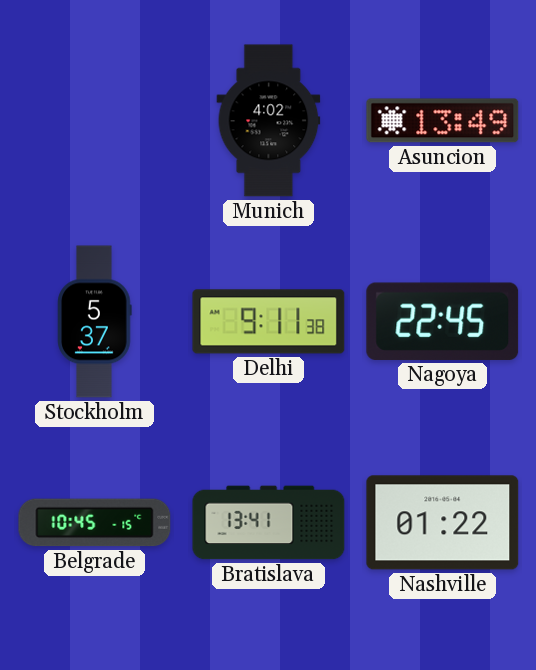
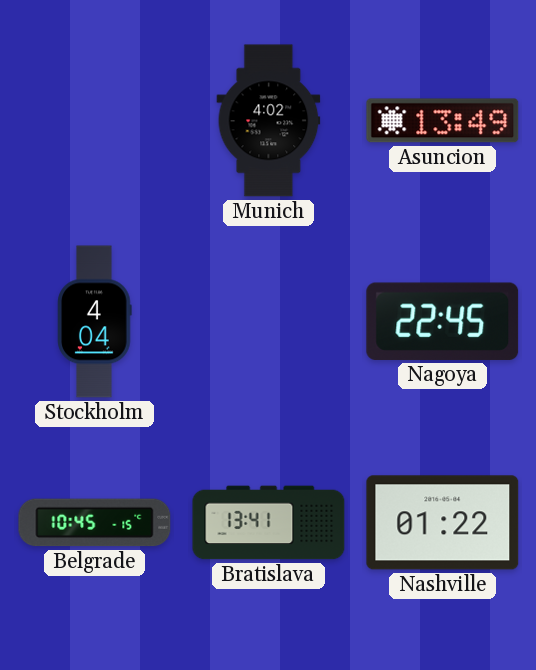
Stockholm: 5:37 -> 4:04
Delhi: 9:11 -> none
